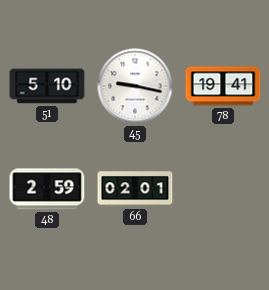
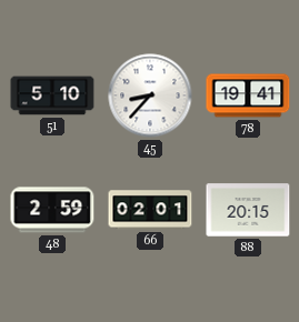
45: 9:17 -> 8:37
88: none -> 20:15
